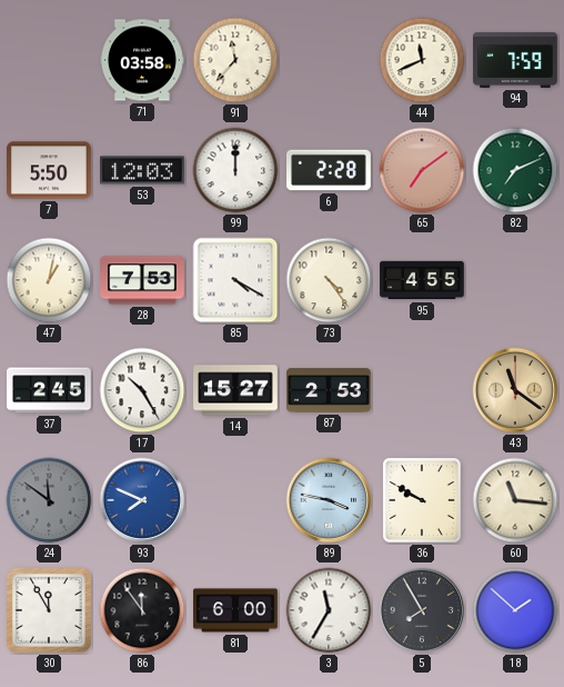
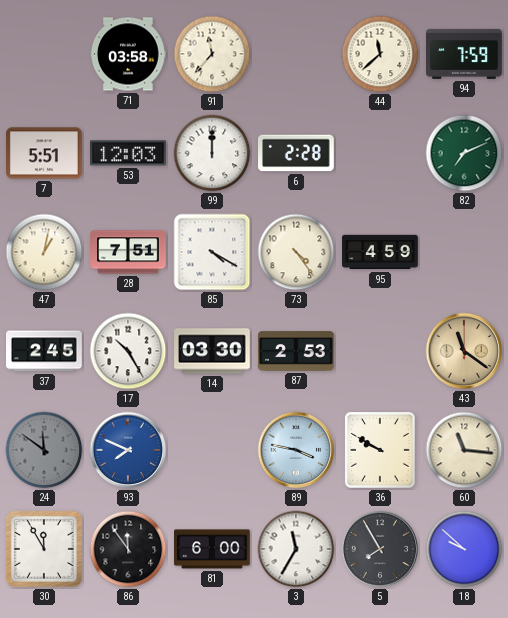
44: 11:41 -> 11:38
7: 5:50 -> 5:51
65: 7:09 -> none
28: 7:53 -> 7:51
95: 4:55 -> 4:59
14: 15:27 -> 03:30
18: 1:52 -> 9:52
